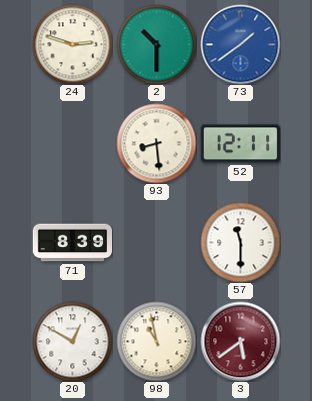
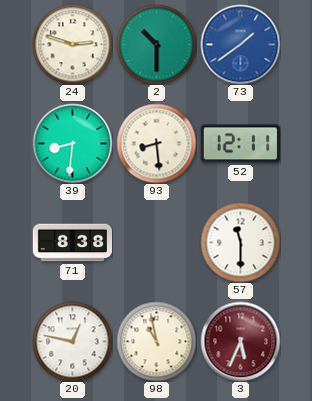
39: none -> 8:31
71: 8:39 -> 8:38
20: 12:50 -> 12:47
3: 5:39 -> 5:34
